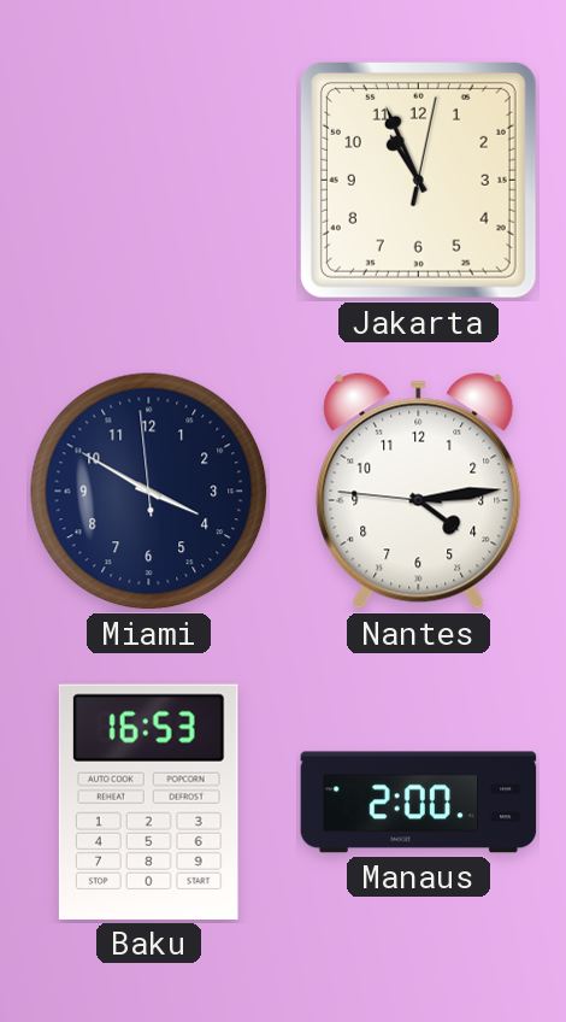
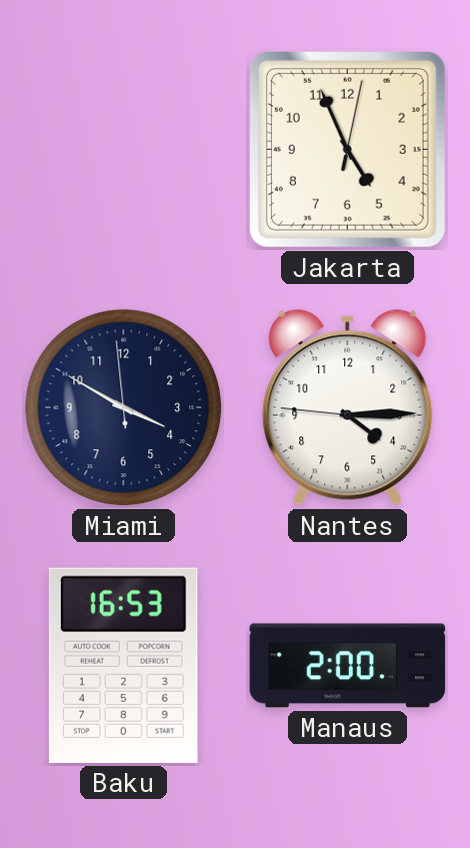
Jakarta: 10:56 -> 4:56
Nantes: 4:13 -> 4:14
